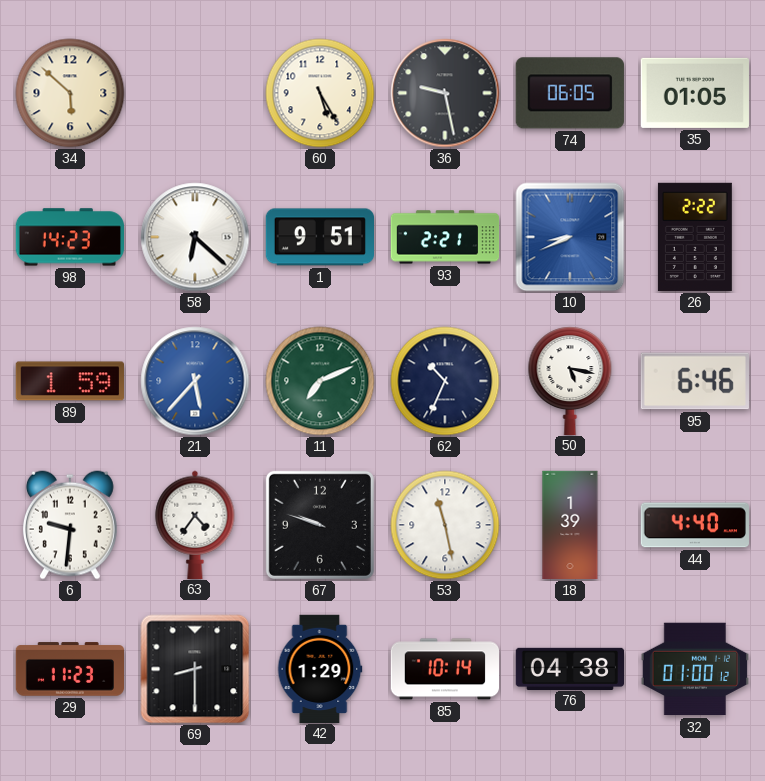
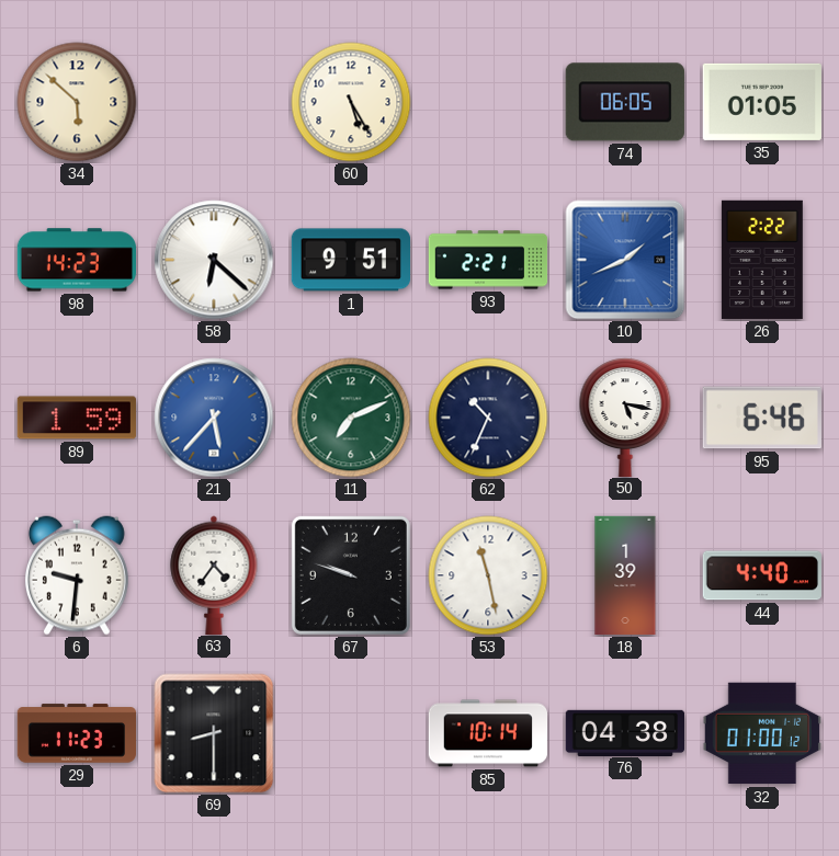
36: 9:28 -> none
10: 8:41 -> 1:41
42: 1:29 -> none
